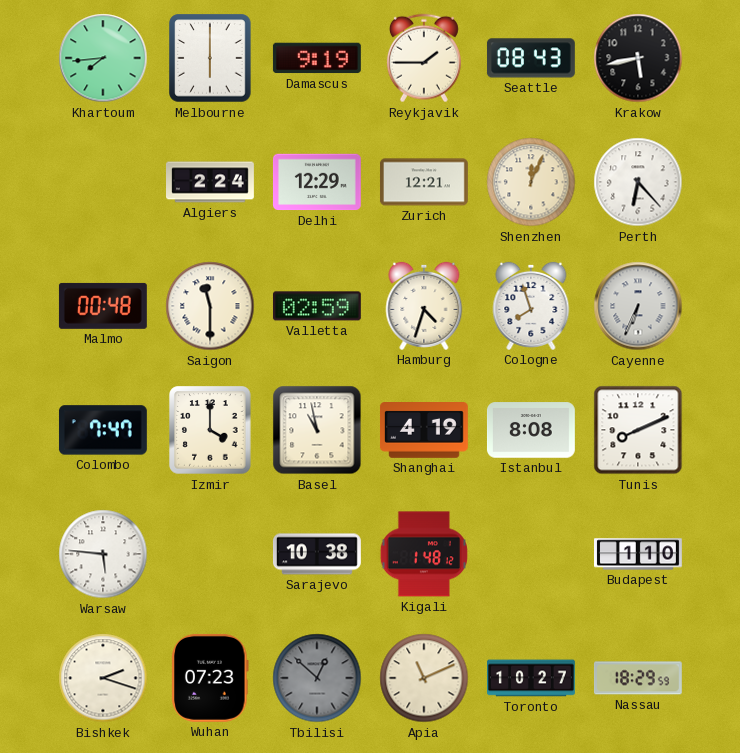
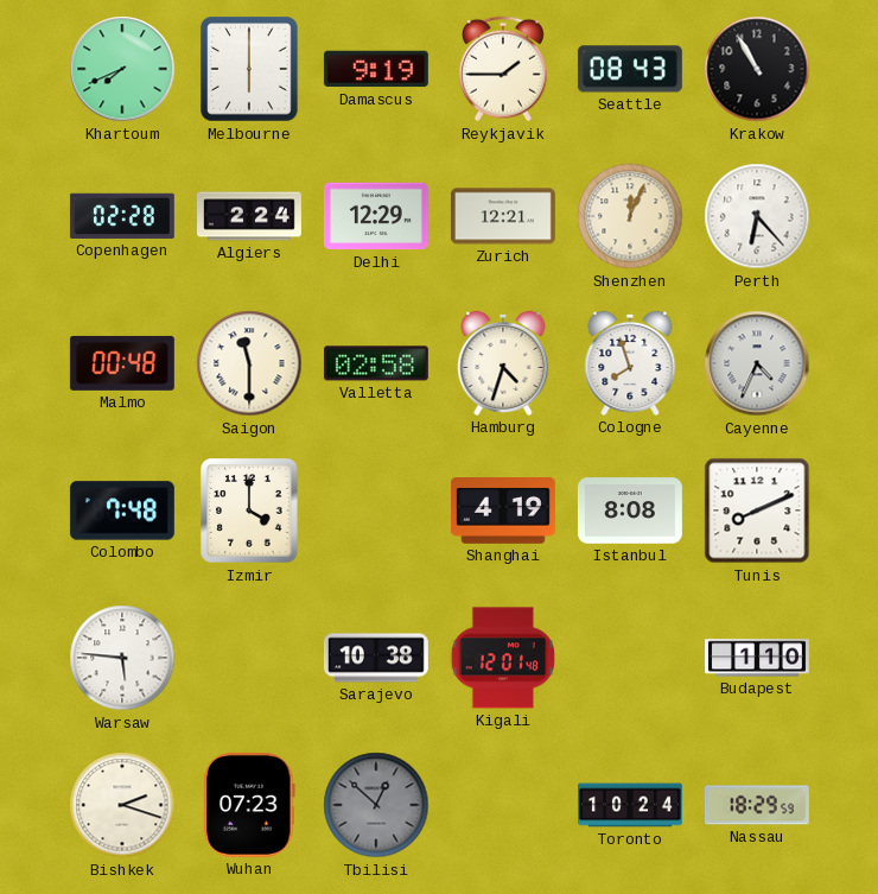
Khartoum: 7:44 -> 7:41
Krakow: 5:43 -> 10:55
Copenhagen: none -> 02:28
Valletta: 02:59 -> 02:58
Cayenne: 6:34 -> 4:34
Colombo: 7:47 -> 7:48
Basel: 10:58 -> none
Kigali: 1:48 -> 12:01
Apia: 11:11 -> none
Toronto: 10:27 -> 10:24
